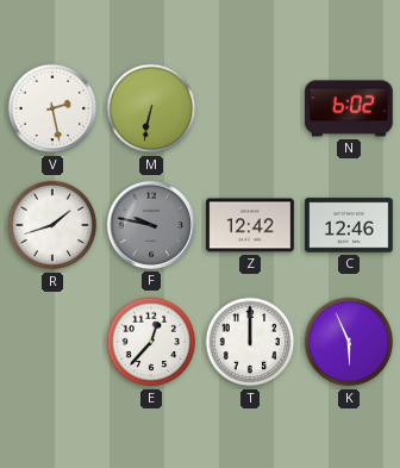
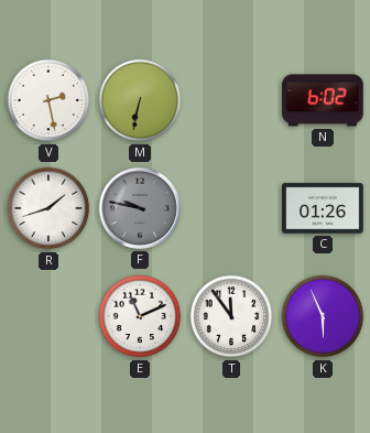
Z: 12:42 -> none
C: 12:46 -> 01:26
E: 12:37 -> 11:11
T: 12:00 -> 11:54
